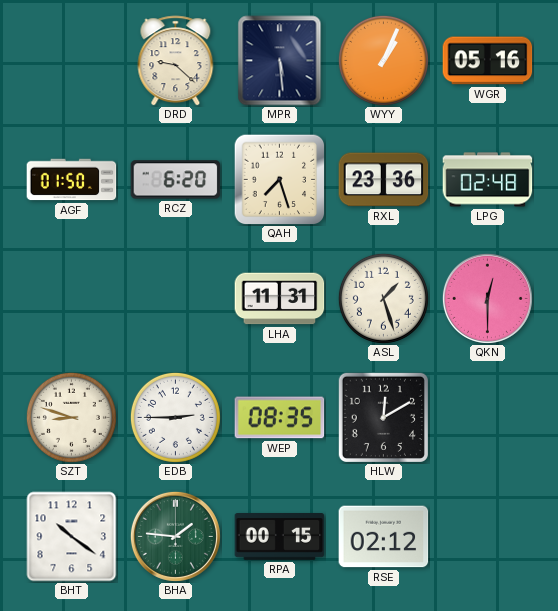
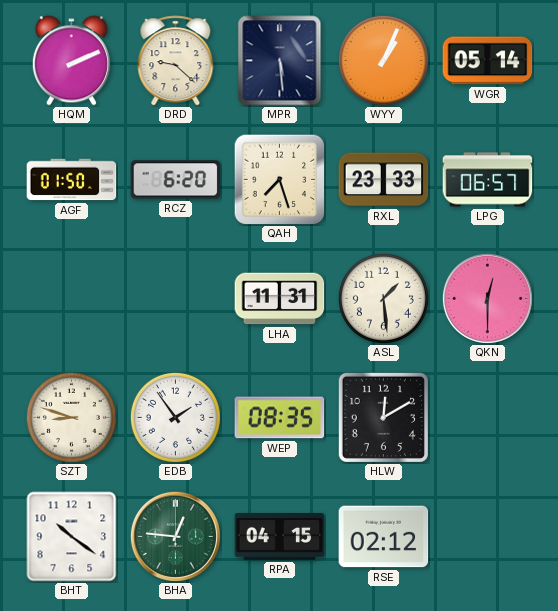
HQM: none -> 2:11
WGR: 05:16 -> 05:14
RXL: 23:36 -> 23:33
LPG: 02:48 -> 06:57
ASL: 1:27 -> 1:29
EDB: 2:45 -> 1:54
BHA: 1:46 -> 12:46
RPA: 00:15 -> 04:15
